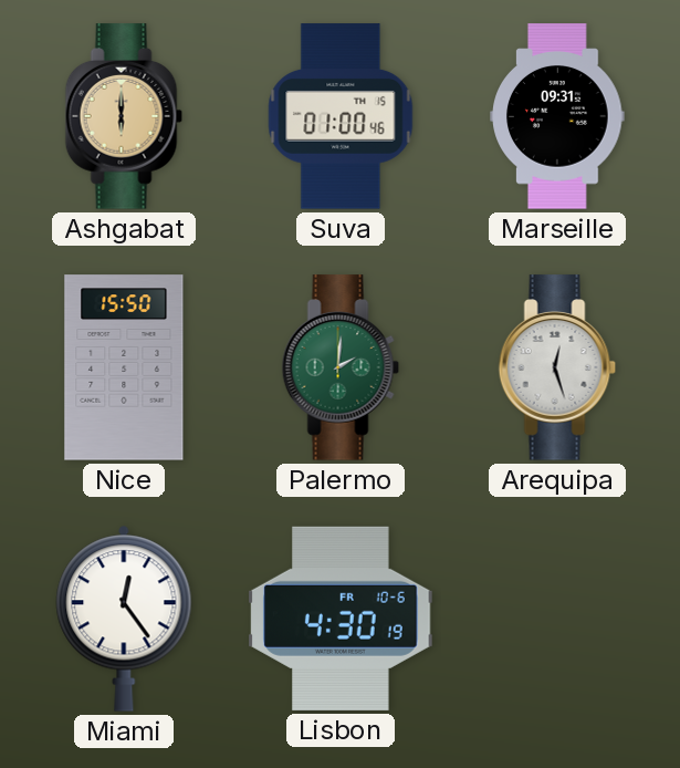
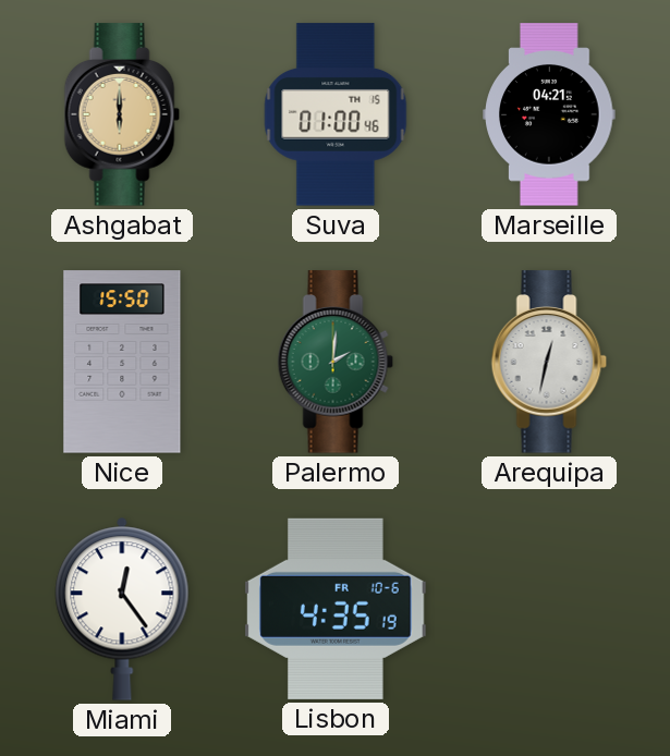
Marseille: 09:31 -> 04:21
Arequipa: 12:27 -> 12:32
Lisbon: 4:30 -> 4:35
